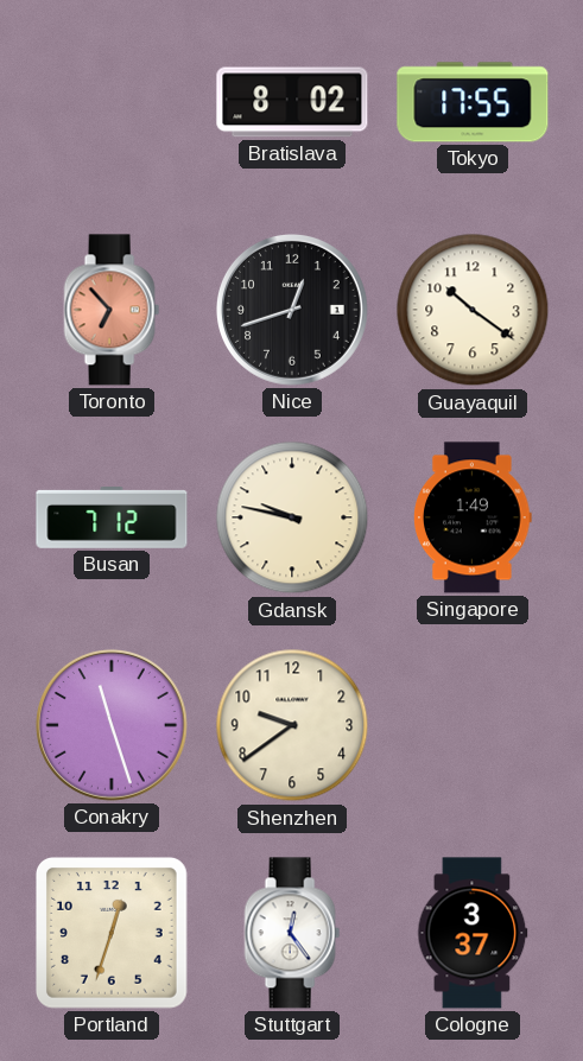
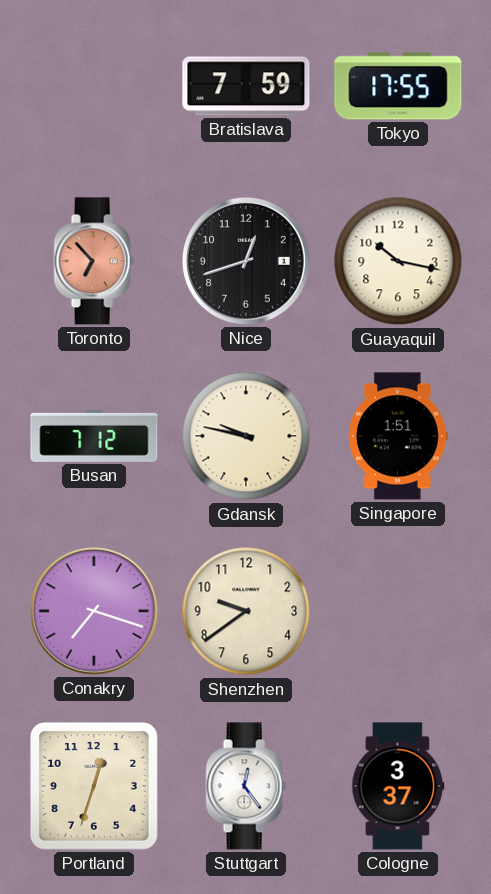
Bratislava: 8:02 -> 7:59
Guayaquil: 10:21 -> 10:17
Singapore: 1:49 -> 1:51
Conakry: 11:27 -> 7:18
